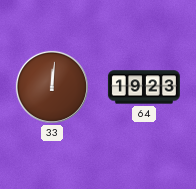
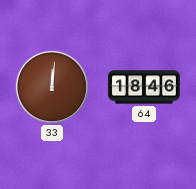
64: 19:23 -> 18:46
